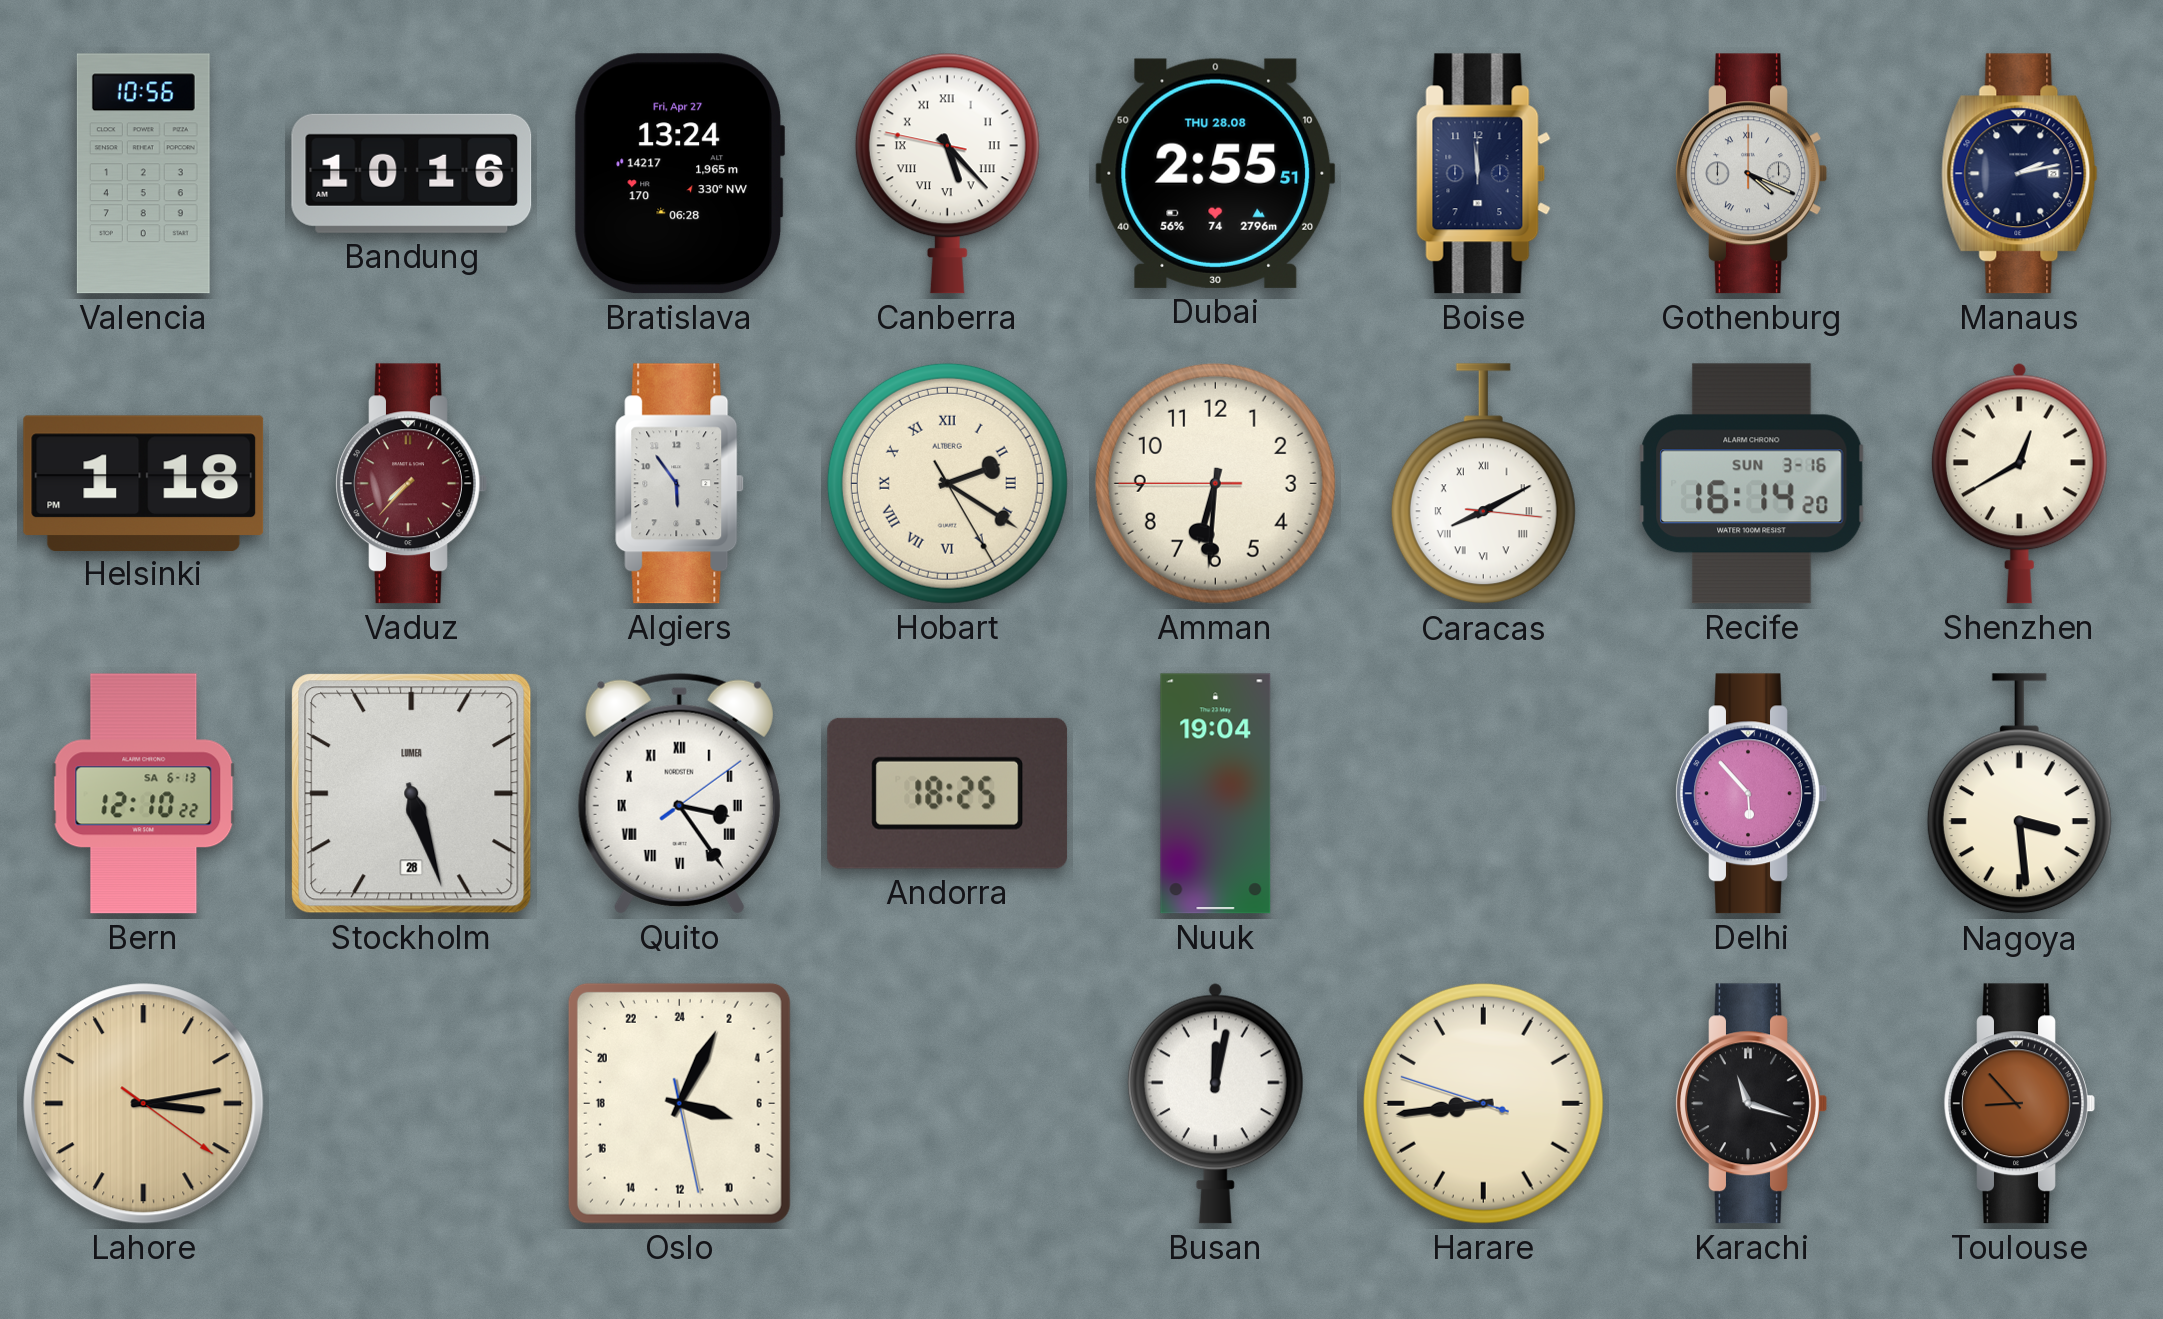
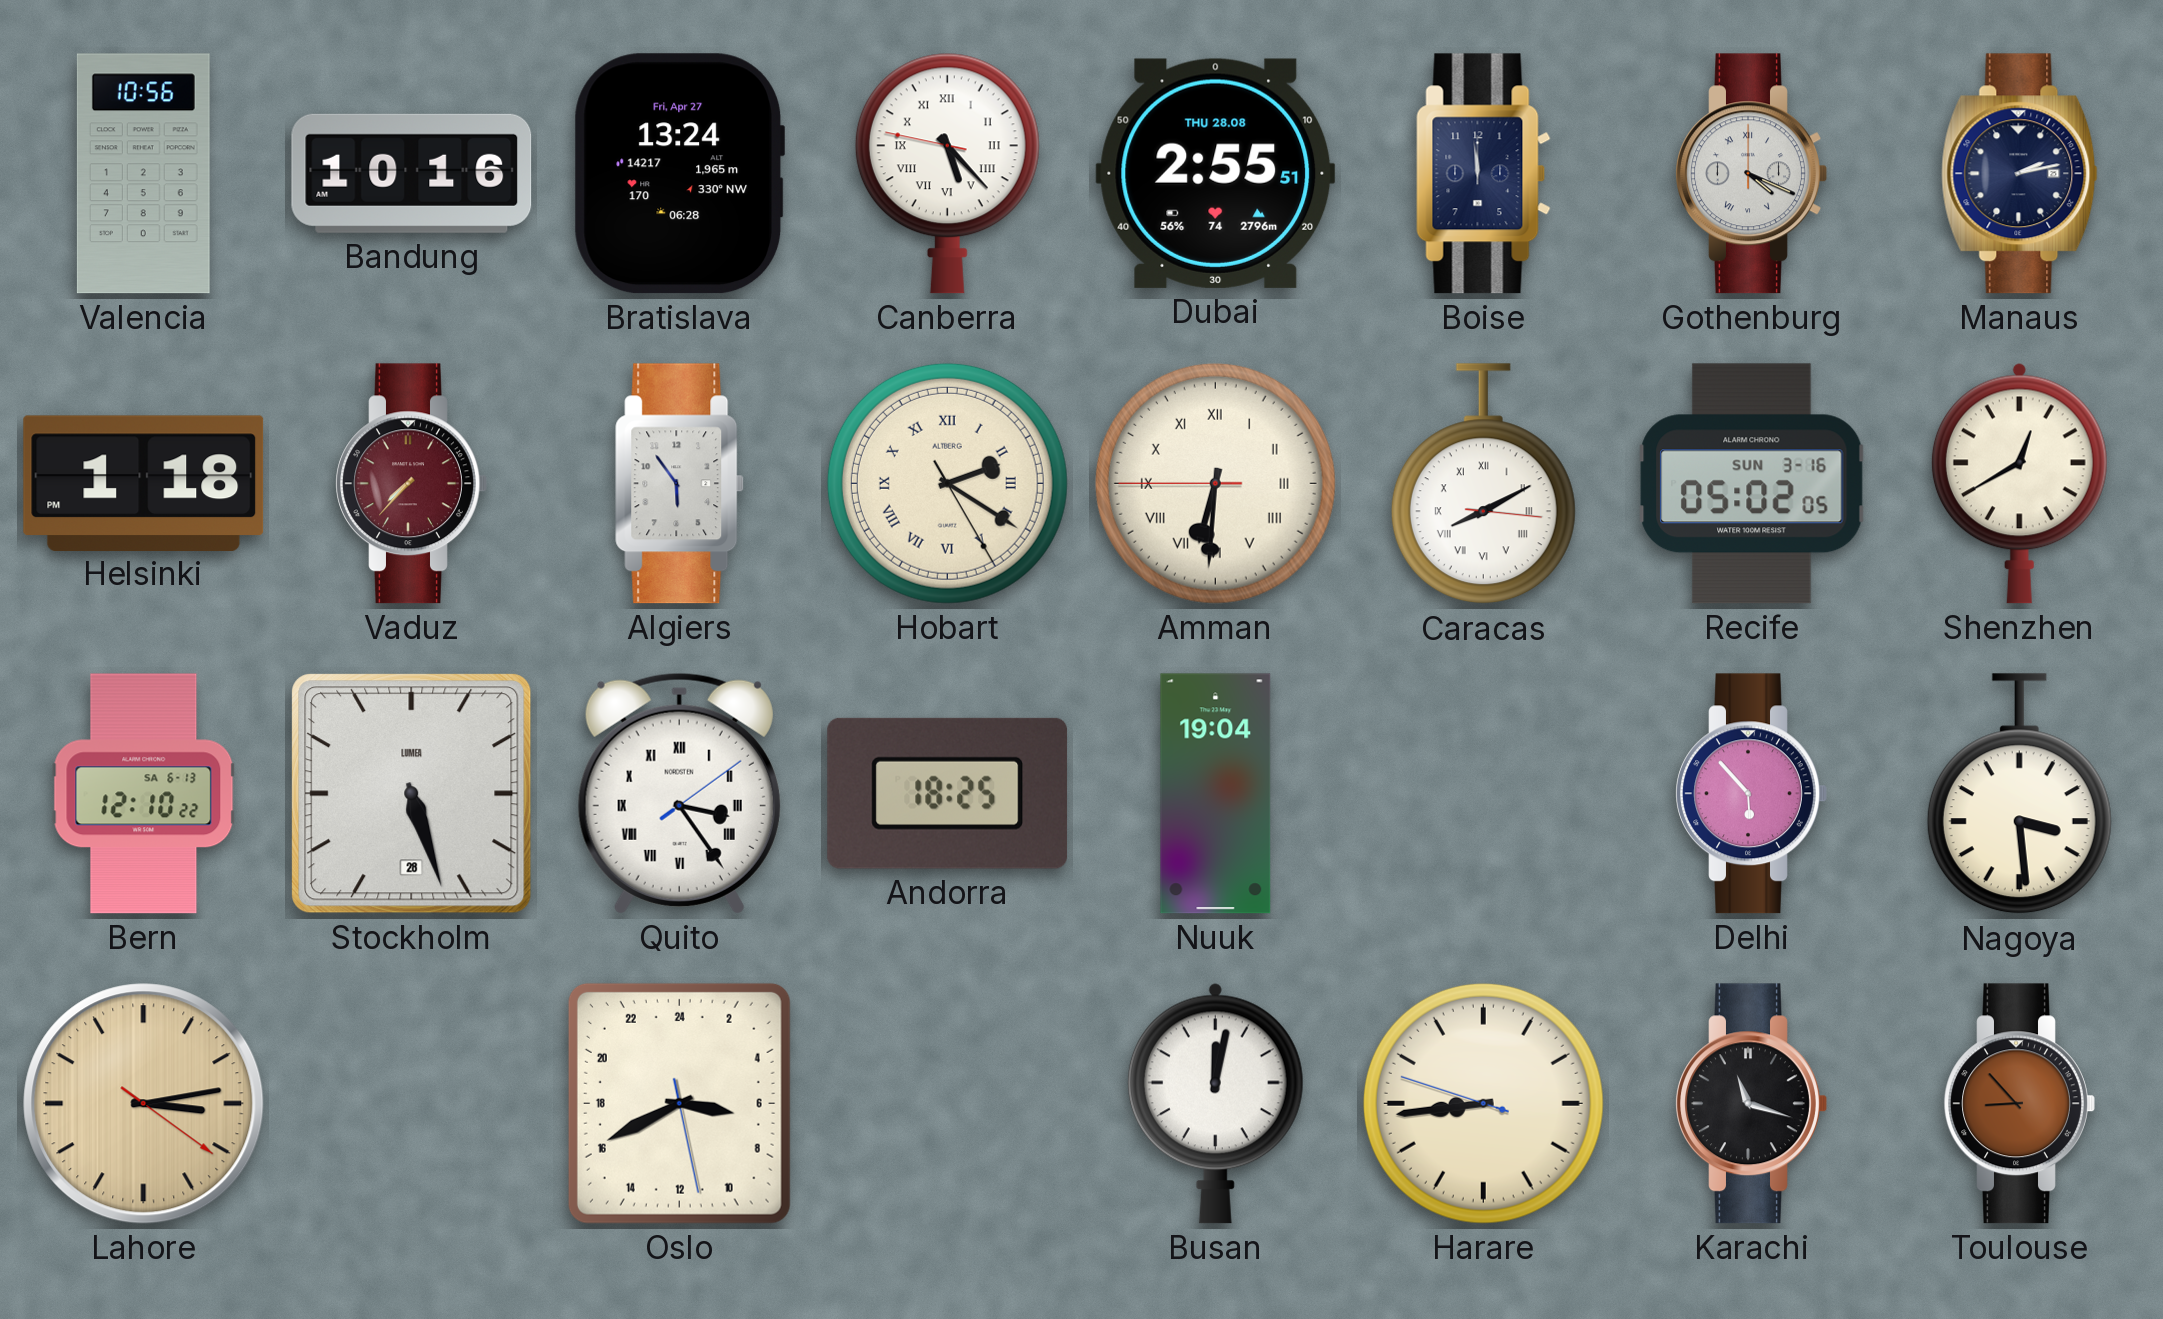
Amman numerals: Arabic -> Roman
Recife: 16:14 -> 05:02
Oslo: 7:04 -> 6:40
